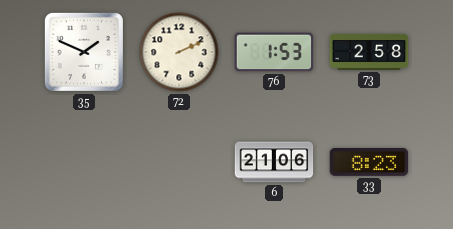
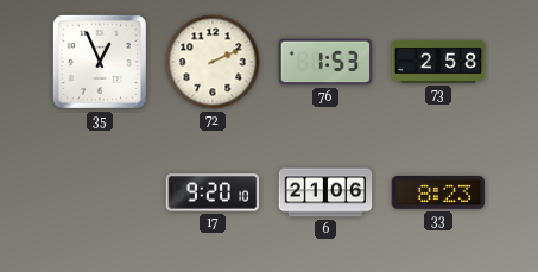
35: 1:49 -> 12:56
17: none -> 9:20
